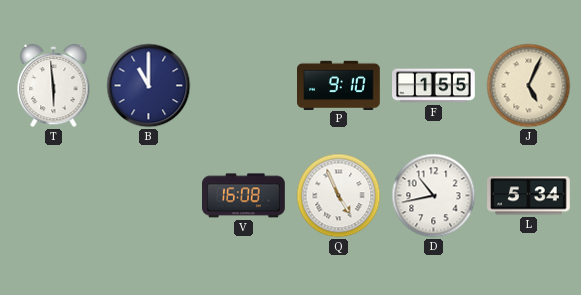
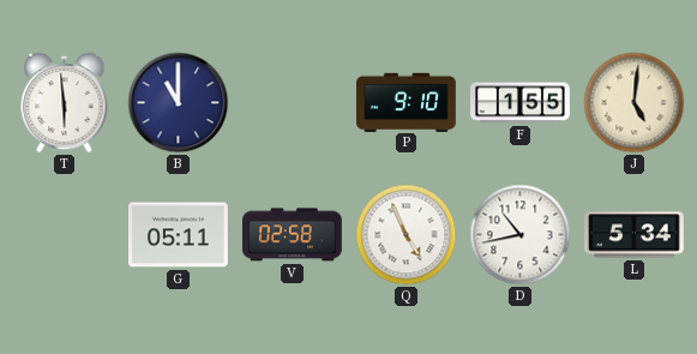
J: 5:04 -> 5:01
G: none -> 05:11
V: 16:08 -> 02:58
